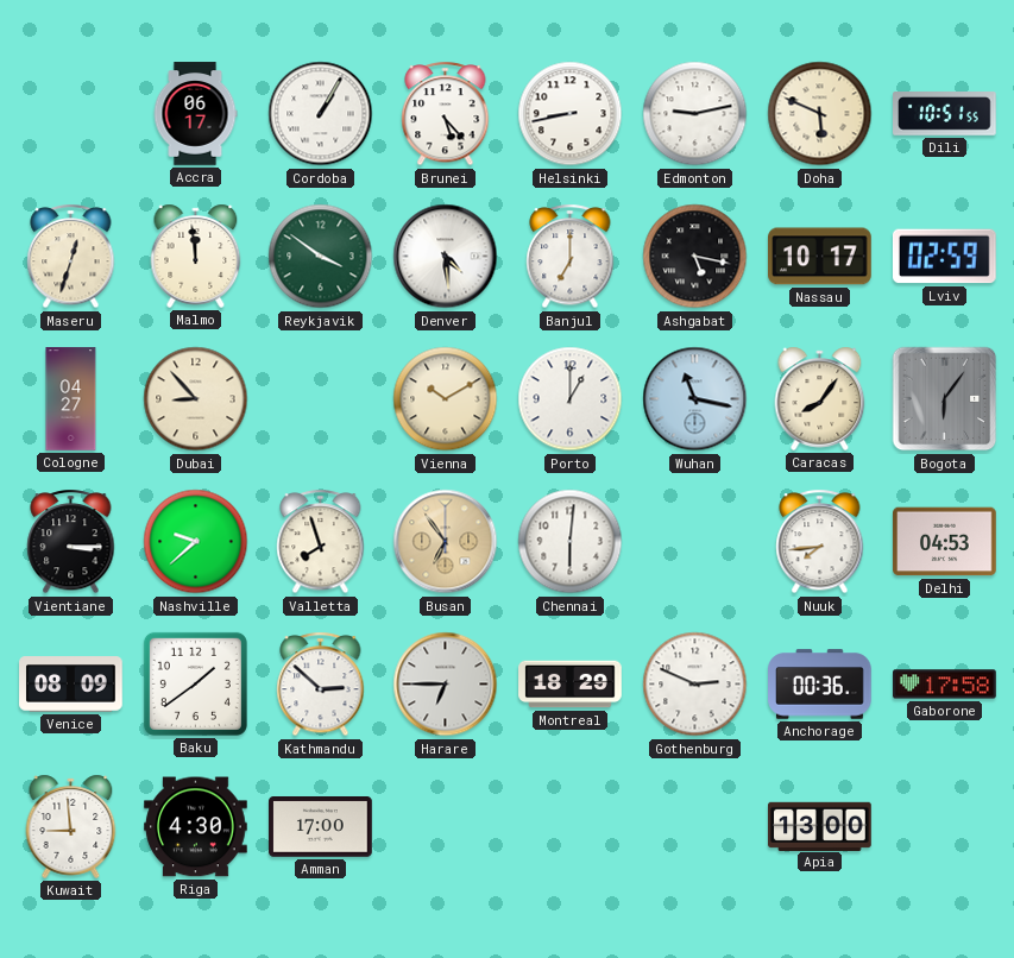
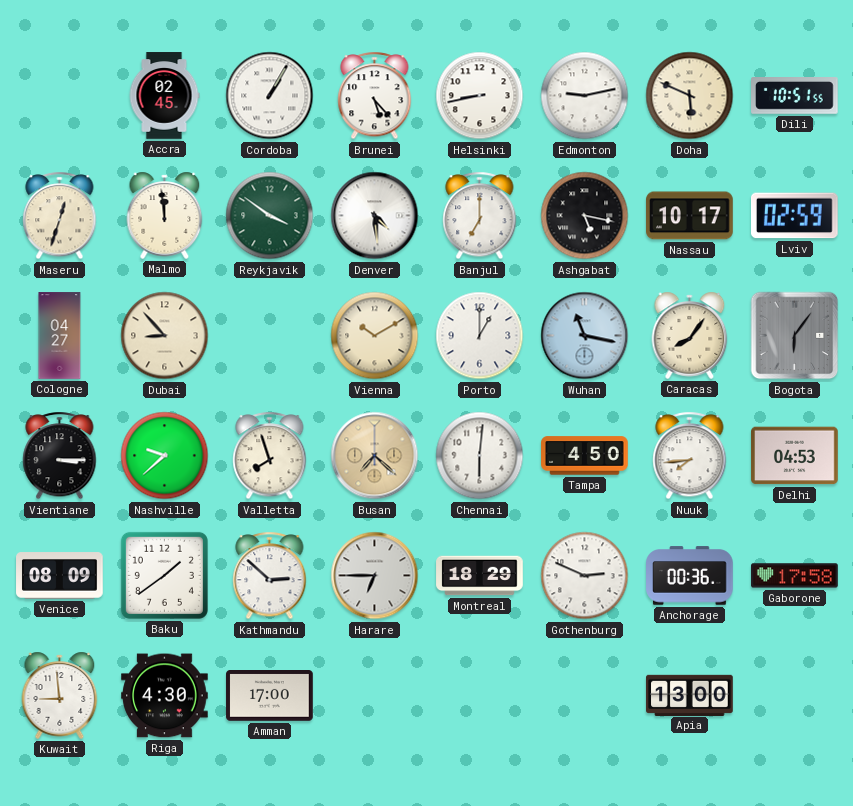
Accra: 06:17 -> 02:45
Busan: 6:54 -> 7:22
Tampa: none -> 4:50
